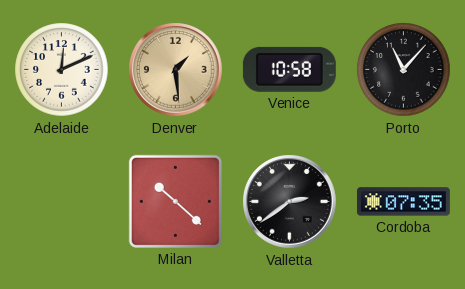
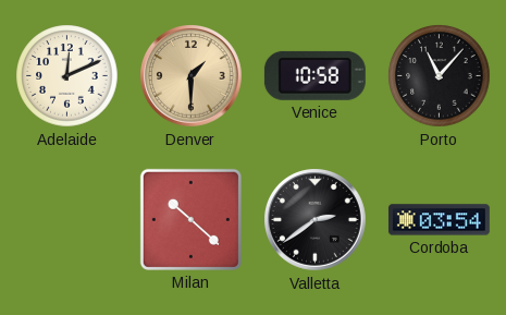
Denver: 1:29 -> 1:30
Cordoba: 07:35 -> 03:54
